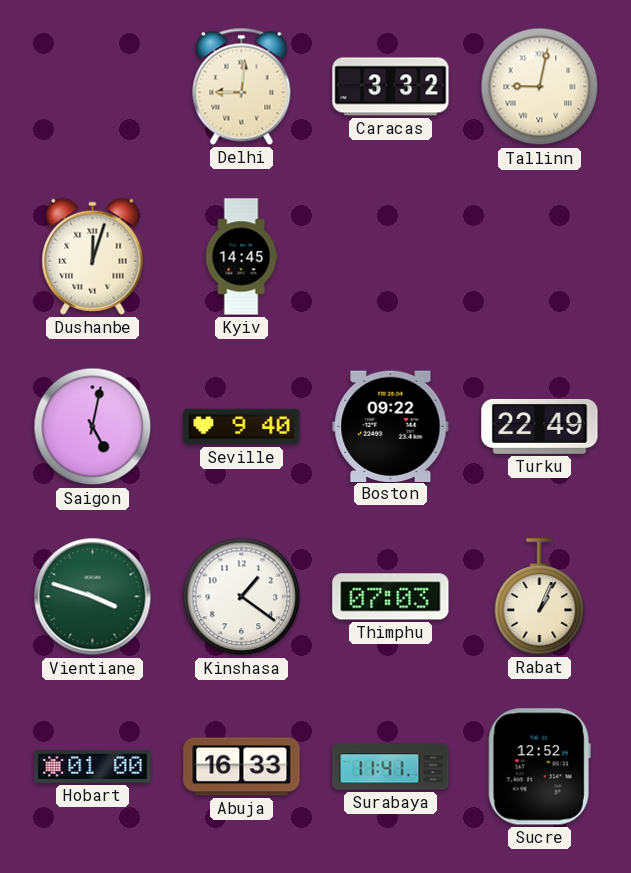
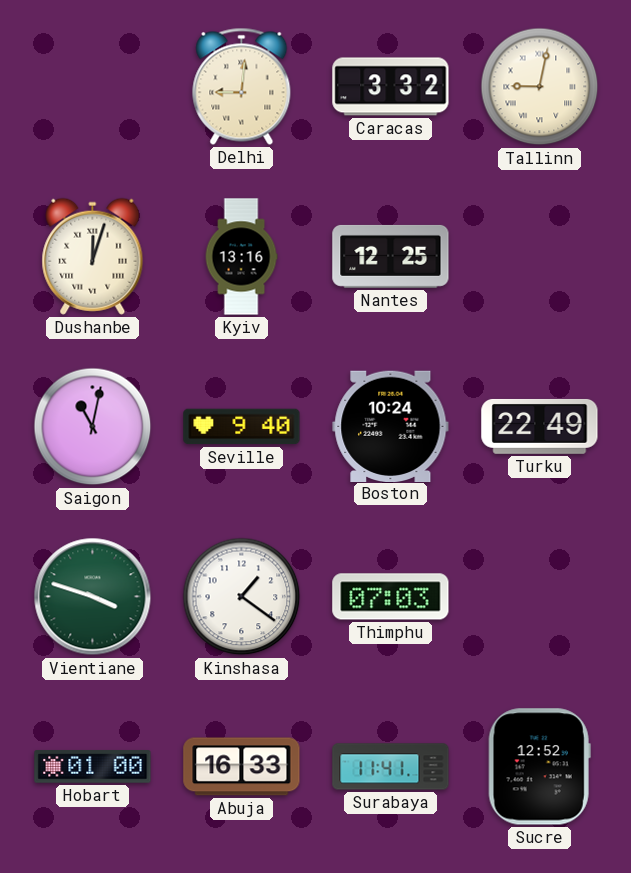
Kyiv: 14:45 -> 13:16
Nantes: none -> 12:25
Saigon: 5:02 -> 11:02
Boston: 09:22 -> 10:24
Rabat: 1:04 -> none
